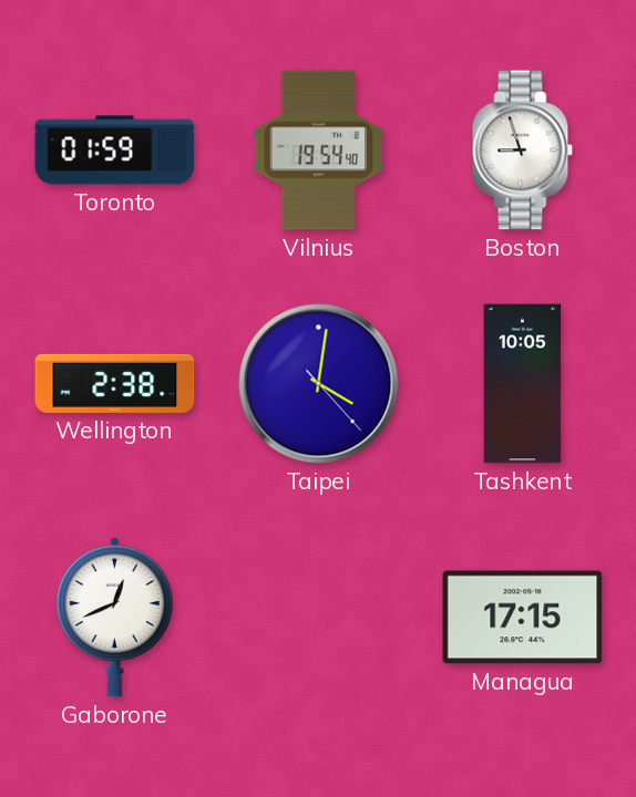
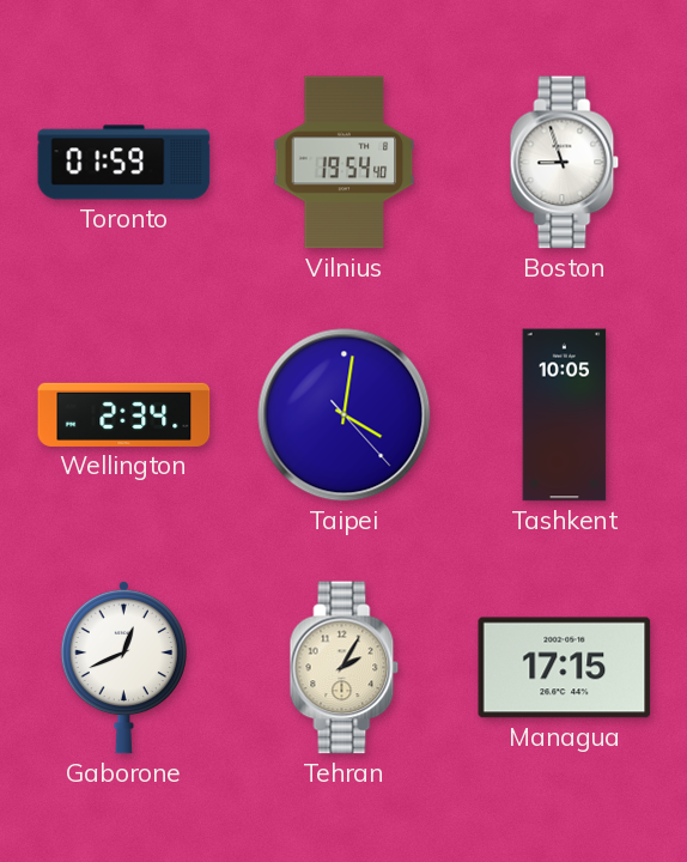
Wellington: 2:38 -> 2:34
Tehran: none -> 2:05
